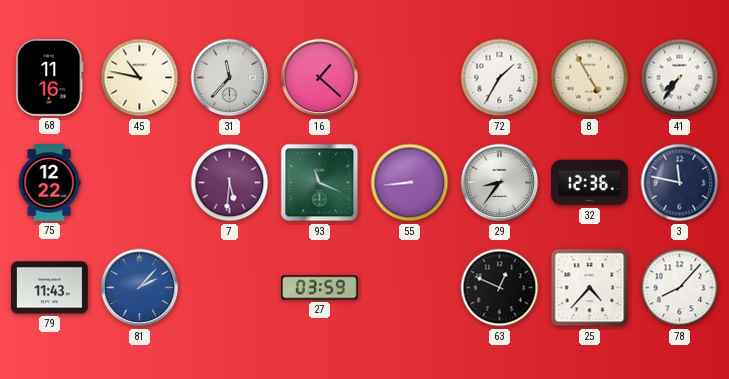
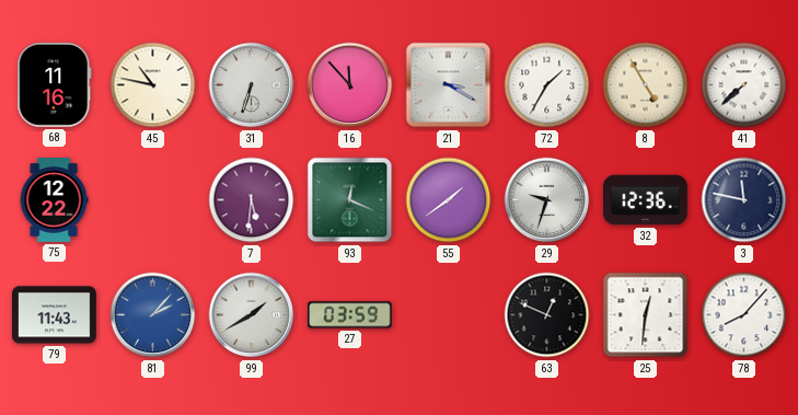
31: 11:37 -> 6:33
16: 1:22 -> 11:53
21: none -> 3:20
41: 7:36 -> 7:38
93: 11:19 -> 12:19
55: 8:44 -> 1:39
29: 8:36 -> 9:33
99: none -> 1:40
25: 4:37 -> 12:31
